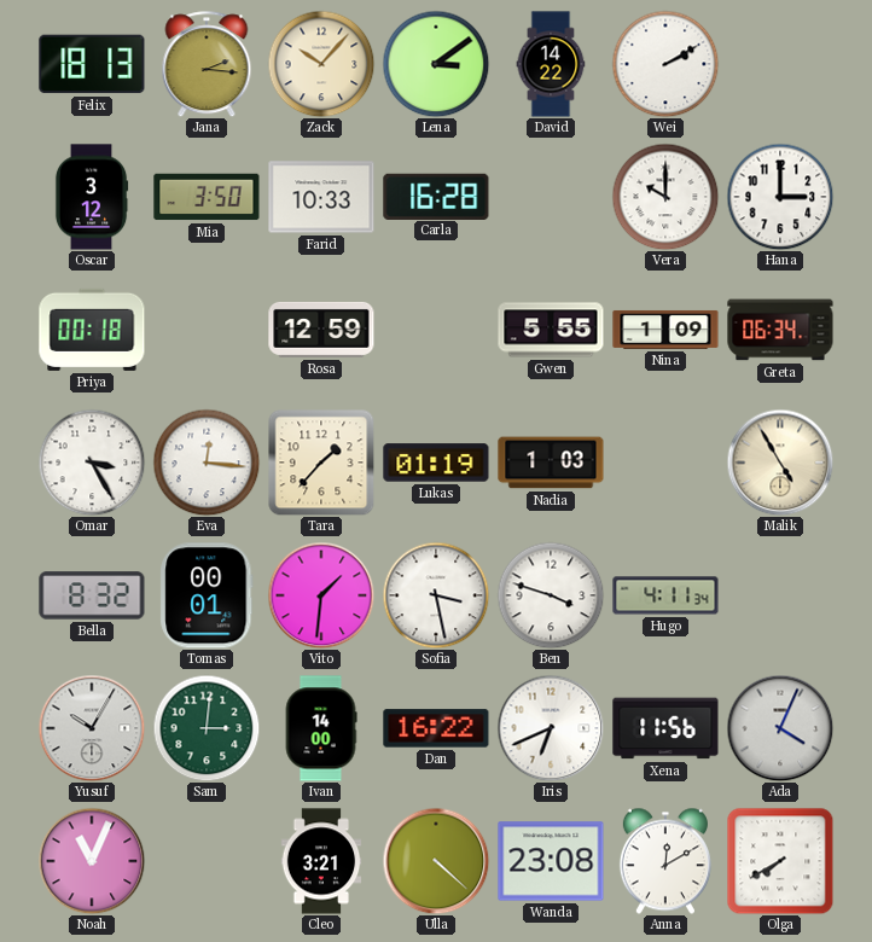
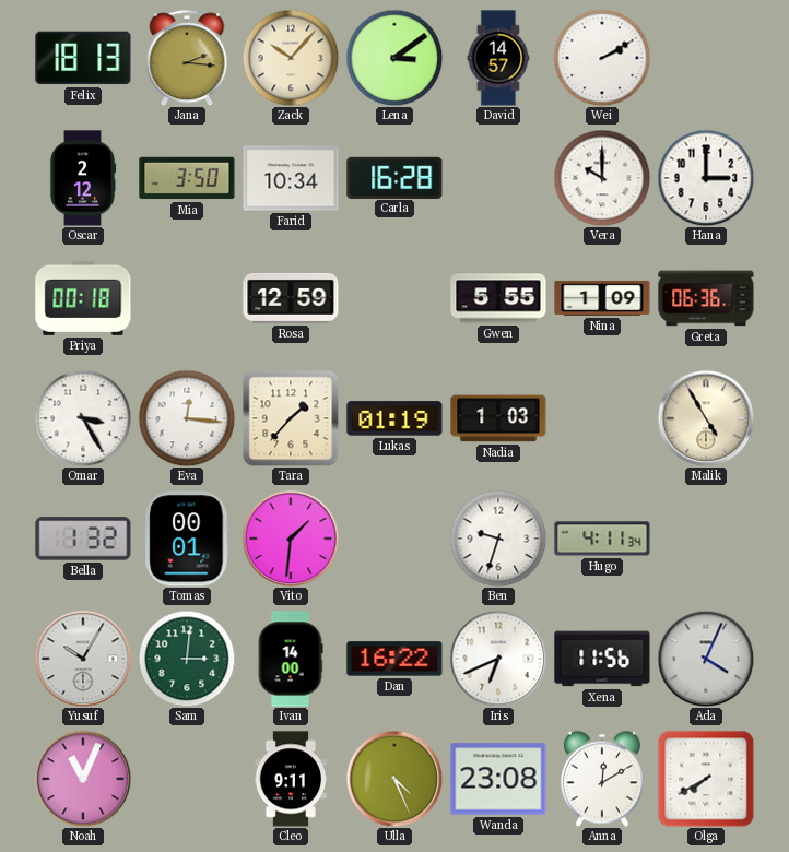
David: 14:22 -> 14:57
Oscar: 3:12 -> 2:12
Farid: 10:33 -> 10:34
Greta: 06:34 -> 06:36
Bella: 8:32 -> 1:32
Sofia: 3:28 -> none
Ben: 3:48 -> 9:33
Cleo: 3:21 -> 9:11
Ulla: 4:22 -> 4:26
